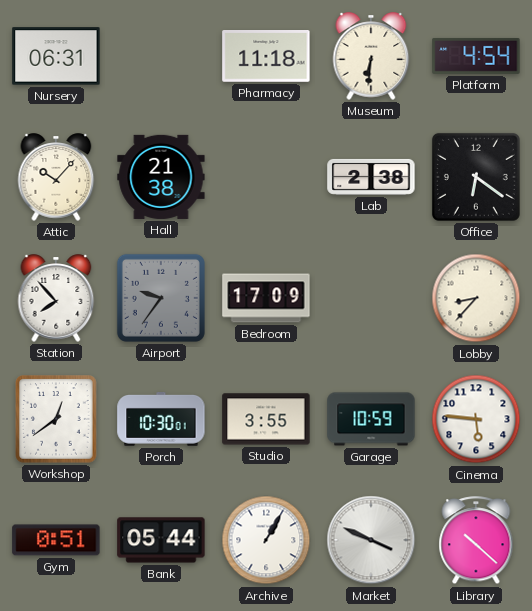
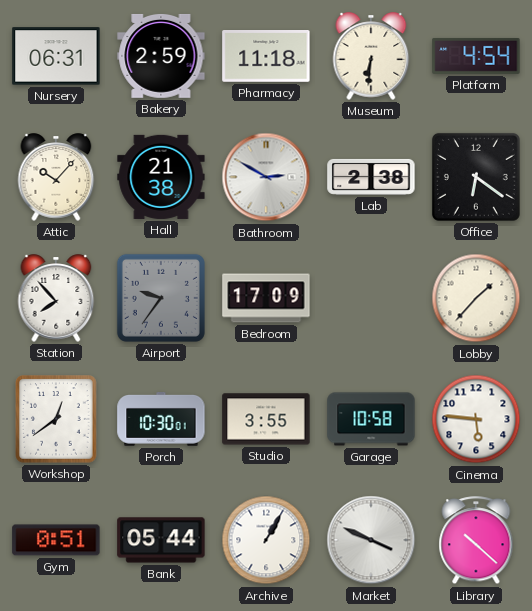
Bakery: none -> 2:59
Bathroom: none -> 2:50
Lobby: 8:37 -> 1:37
Garage: 10:59 -> 10:58
